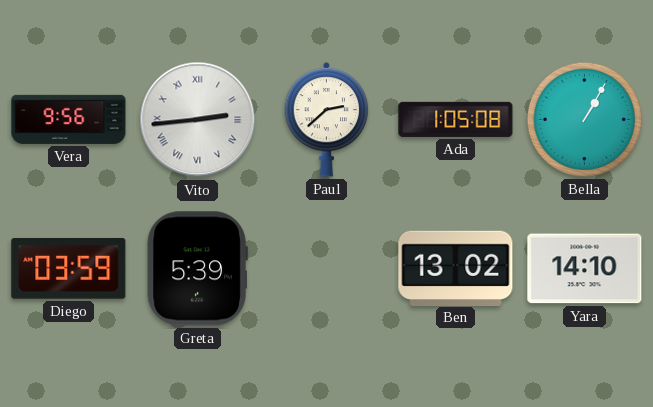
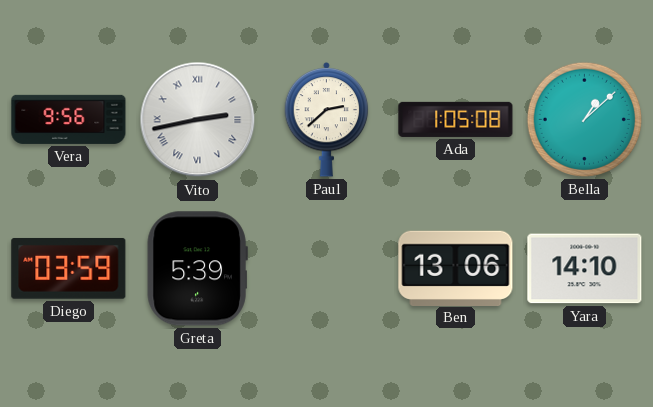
Vito: 2:44 -> 2:43
Bella: 1:05 -> 1:08
Ben: 13:02 -> 13:06
